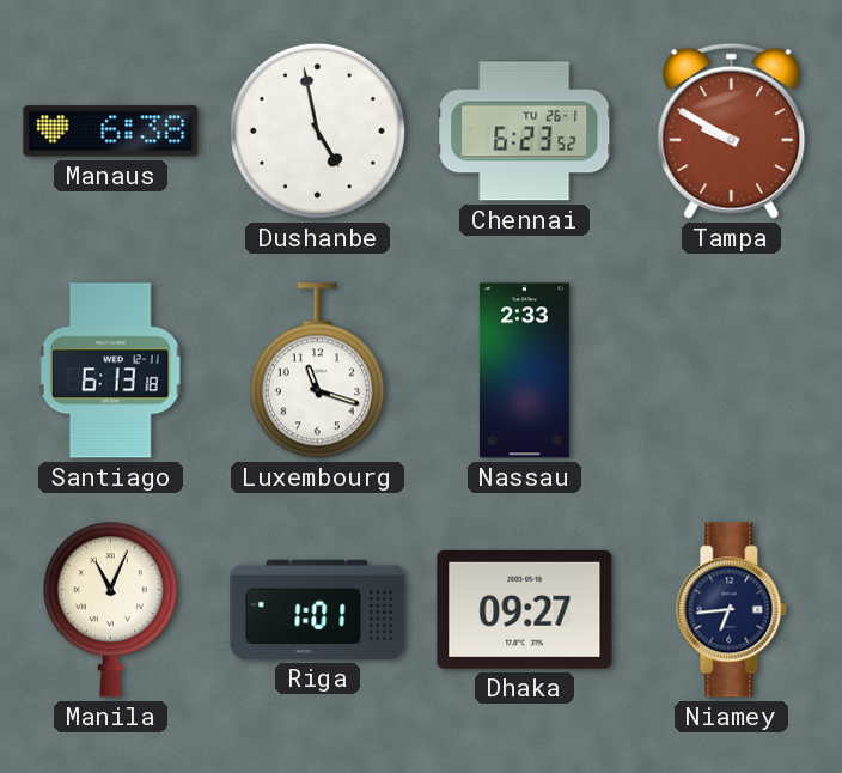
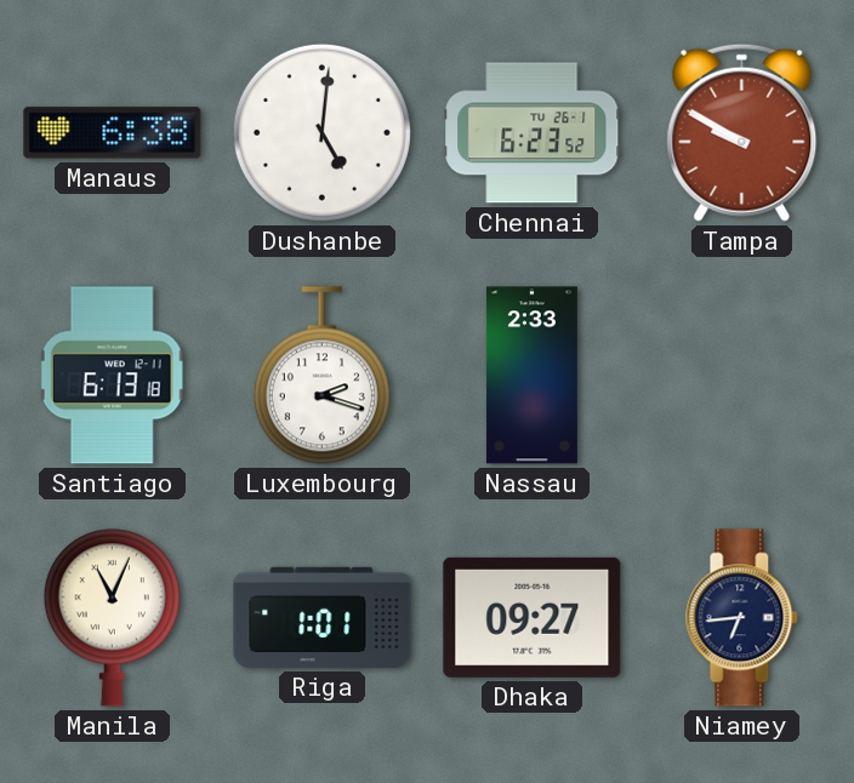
Dushanbe: 4:58 -> 5:01
Luxembourg: 11:18 -> 2:18
